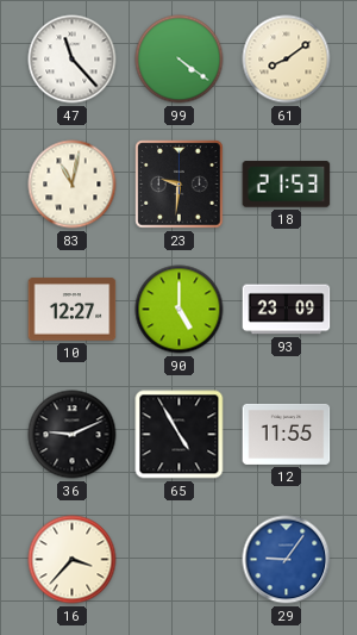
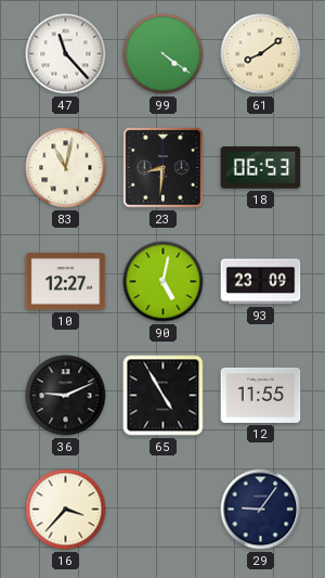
23: 9:31 -> 8:31
18: 21:53 -> 06:53
90: 5:00 -> 5:02
29 dial: blue -> navy
